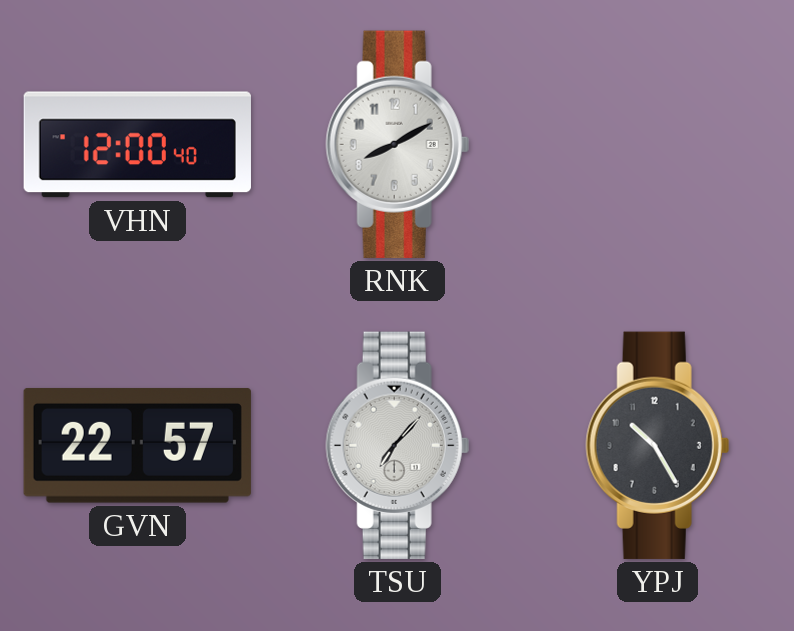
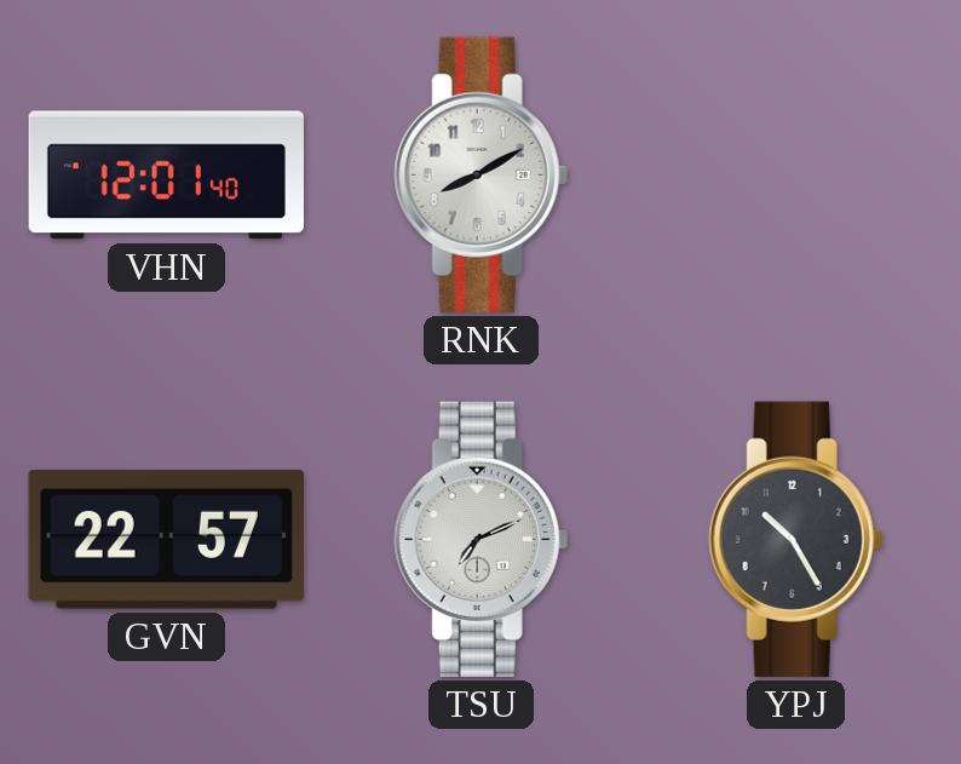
VHN: 12:00 -> 12:01
TSU: 7:07 -> 7:11
